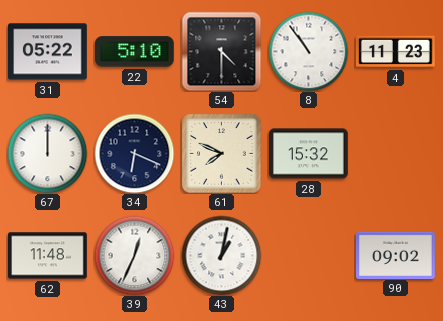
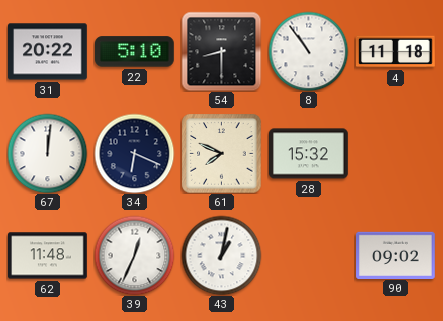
31: 05:22 -> 20:22
54: 4:30 -> 8:30
4: 11:23 -> 11:18
67: 12:00 -> 12:01
